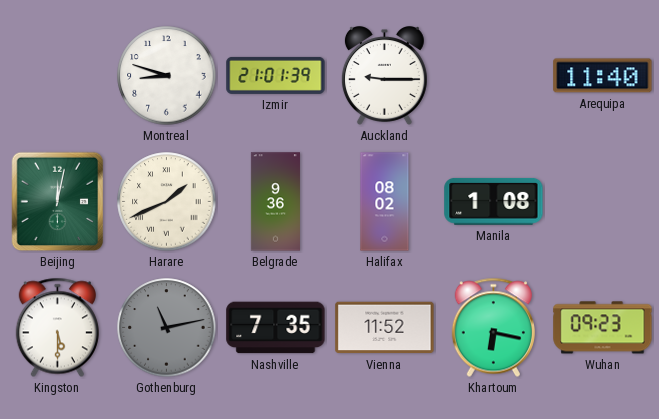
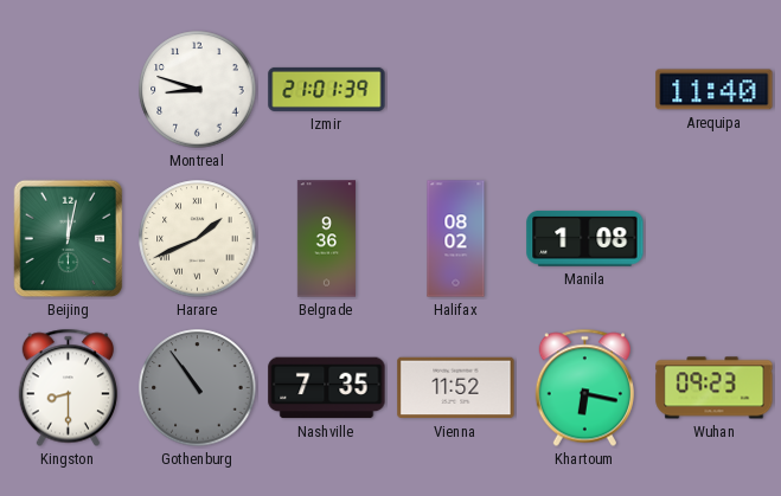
Auckland: 9:15 -> none
Kingston: 5:30 -> 8:30
Gothenburg: 11:13 -> 10:54
